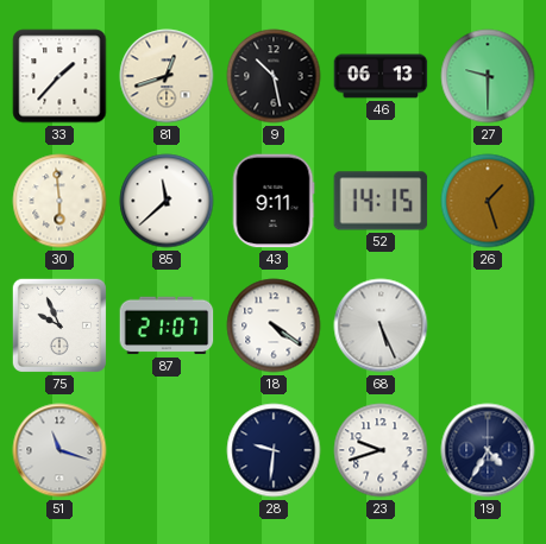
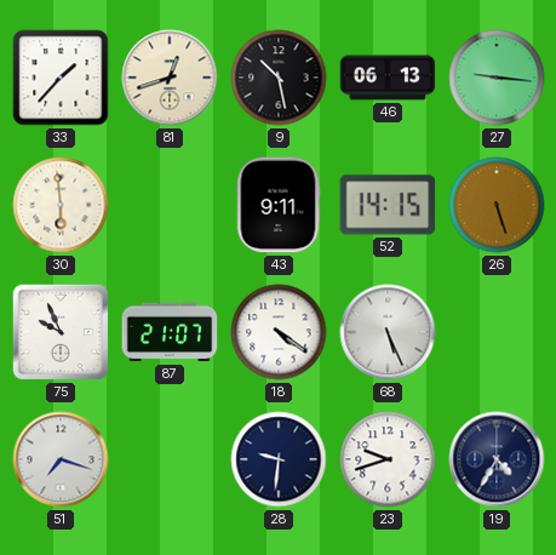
27: 9:30 -> 9:16
85: 11:38 -> none
26: 1:27 -> 5:27
51: 11:18 -> 7:18
